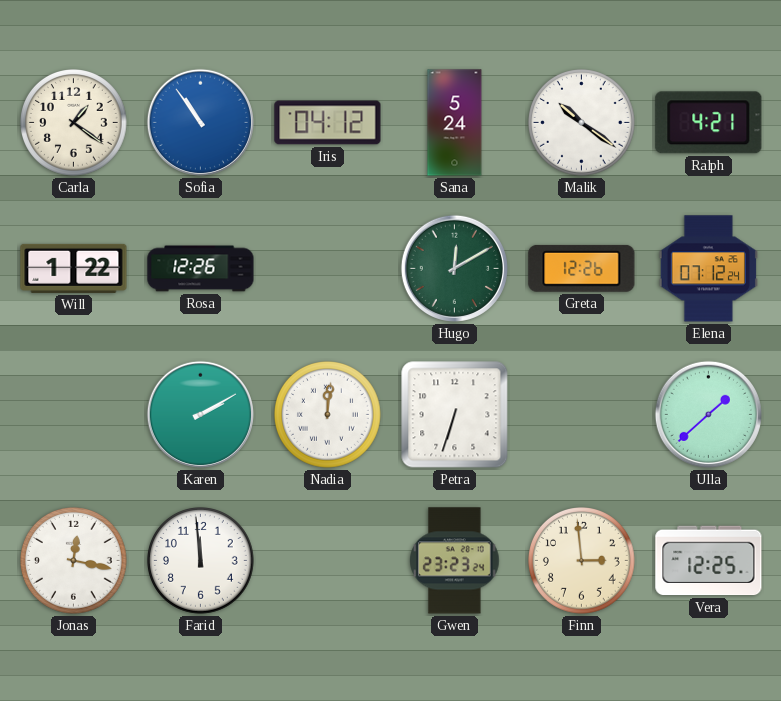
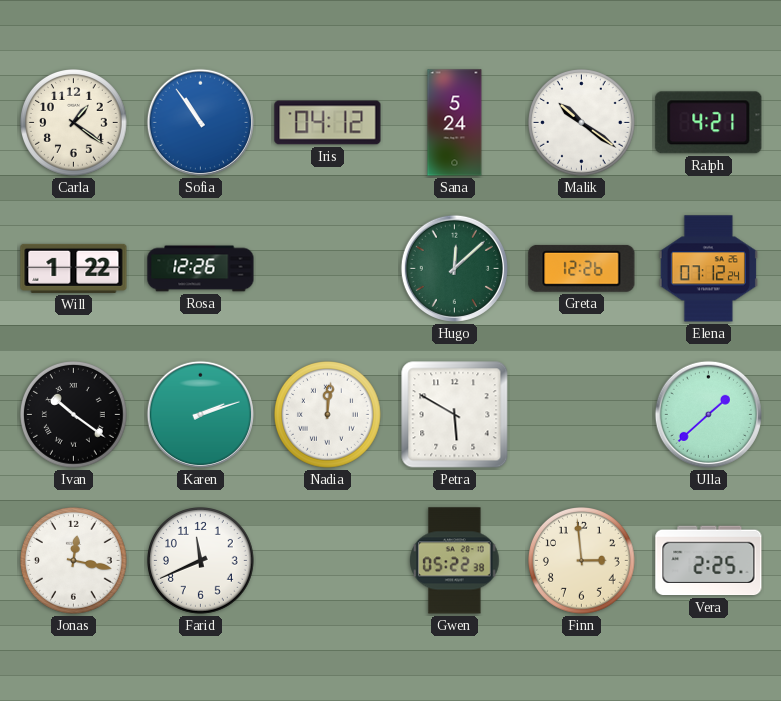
Hugo: 12:10 -> 12:08
Ivan: none -> 10:21
Karen: 2:10 -> 2:12
Petra: 6:33 -> 5:50
Farid: 11:59 -> 11:41
Gwen: 23:23 -> 05:22
Vera: 12:25 -> 2:25
